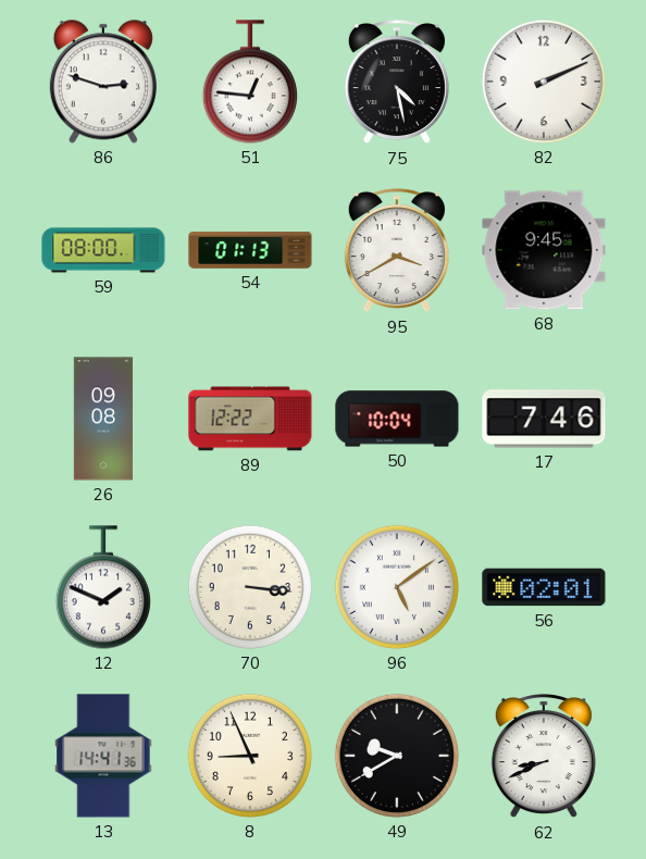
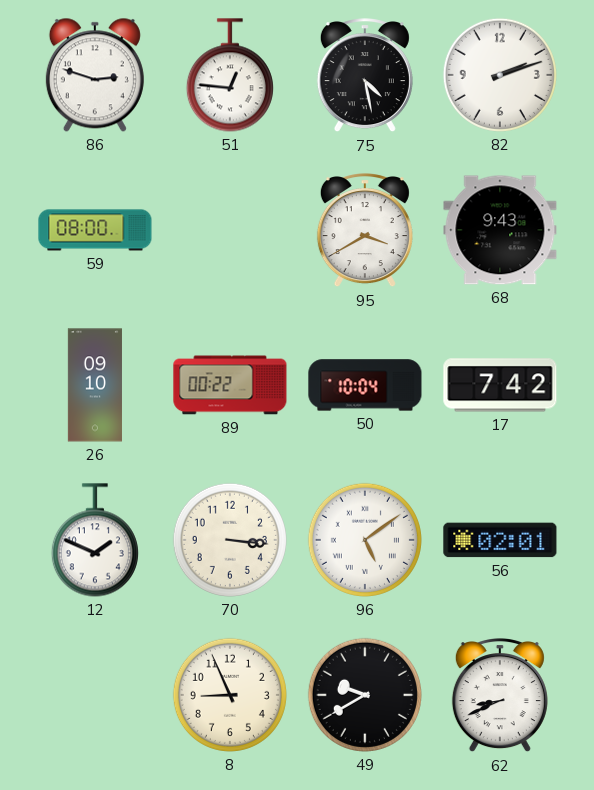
82: 2:11 -> 2:12
54: 01:13 -> none
68: 9:45 -> 9:43
26: 09:08 -> 09:10
89: 12:22 -> 00:22
17: 7:46 -> 7:42
13: 14:41 -> none
